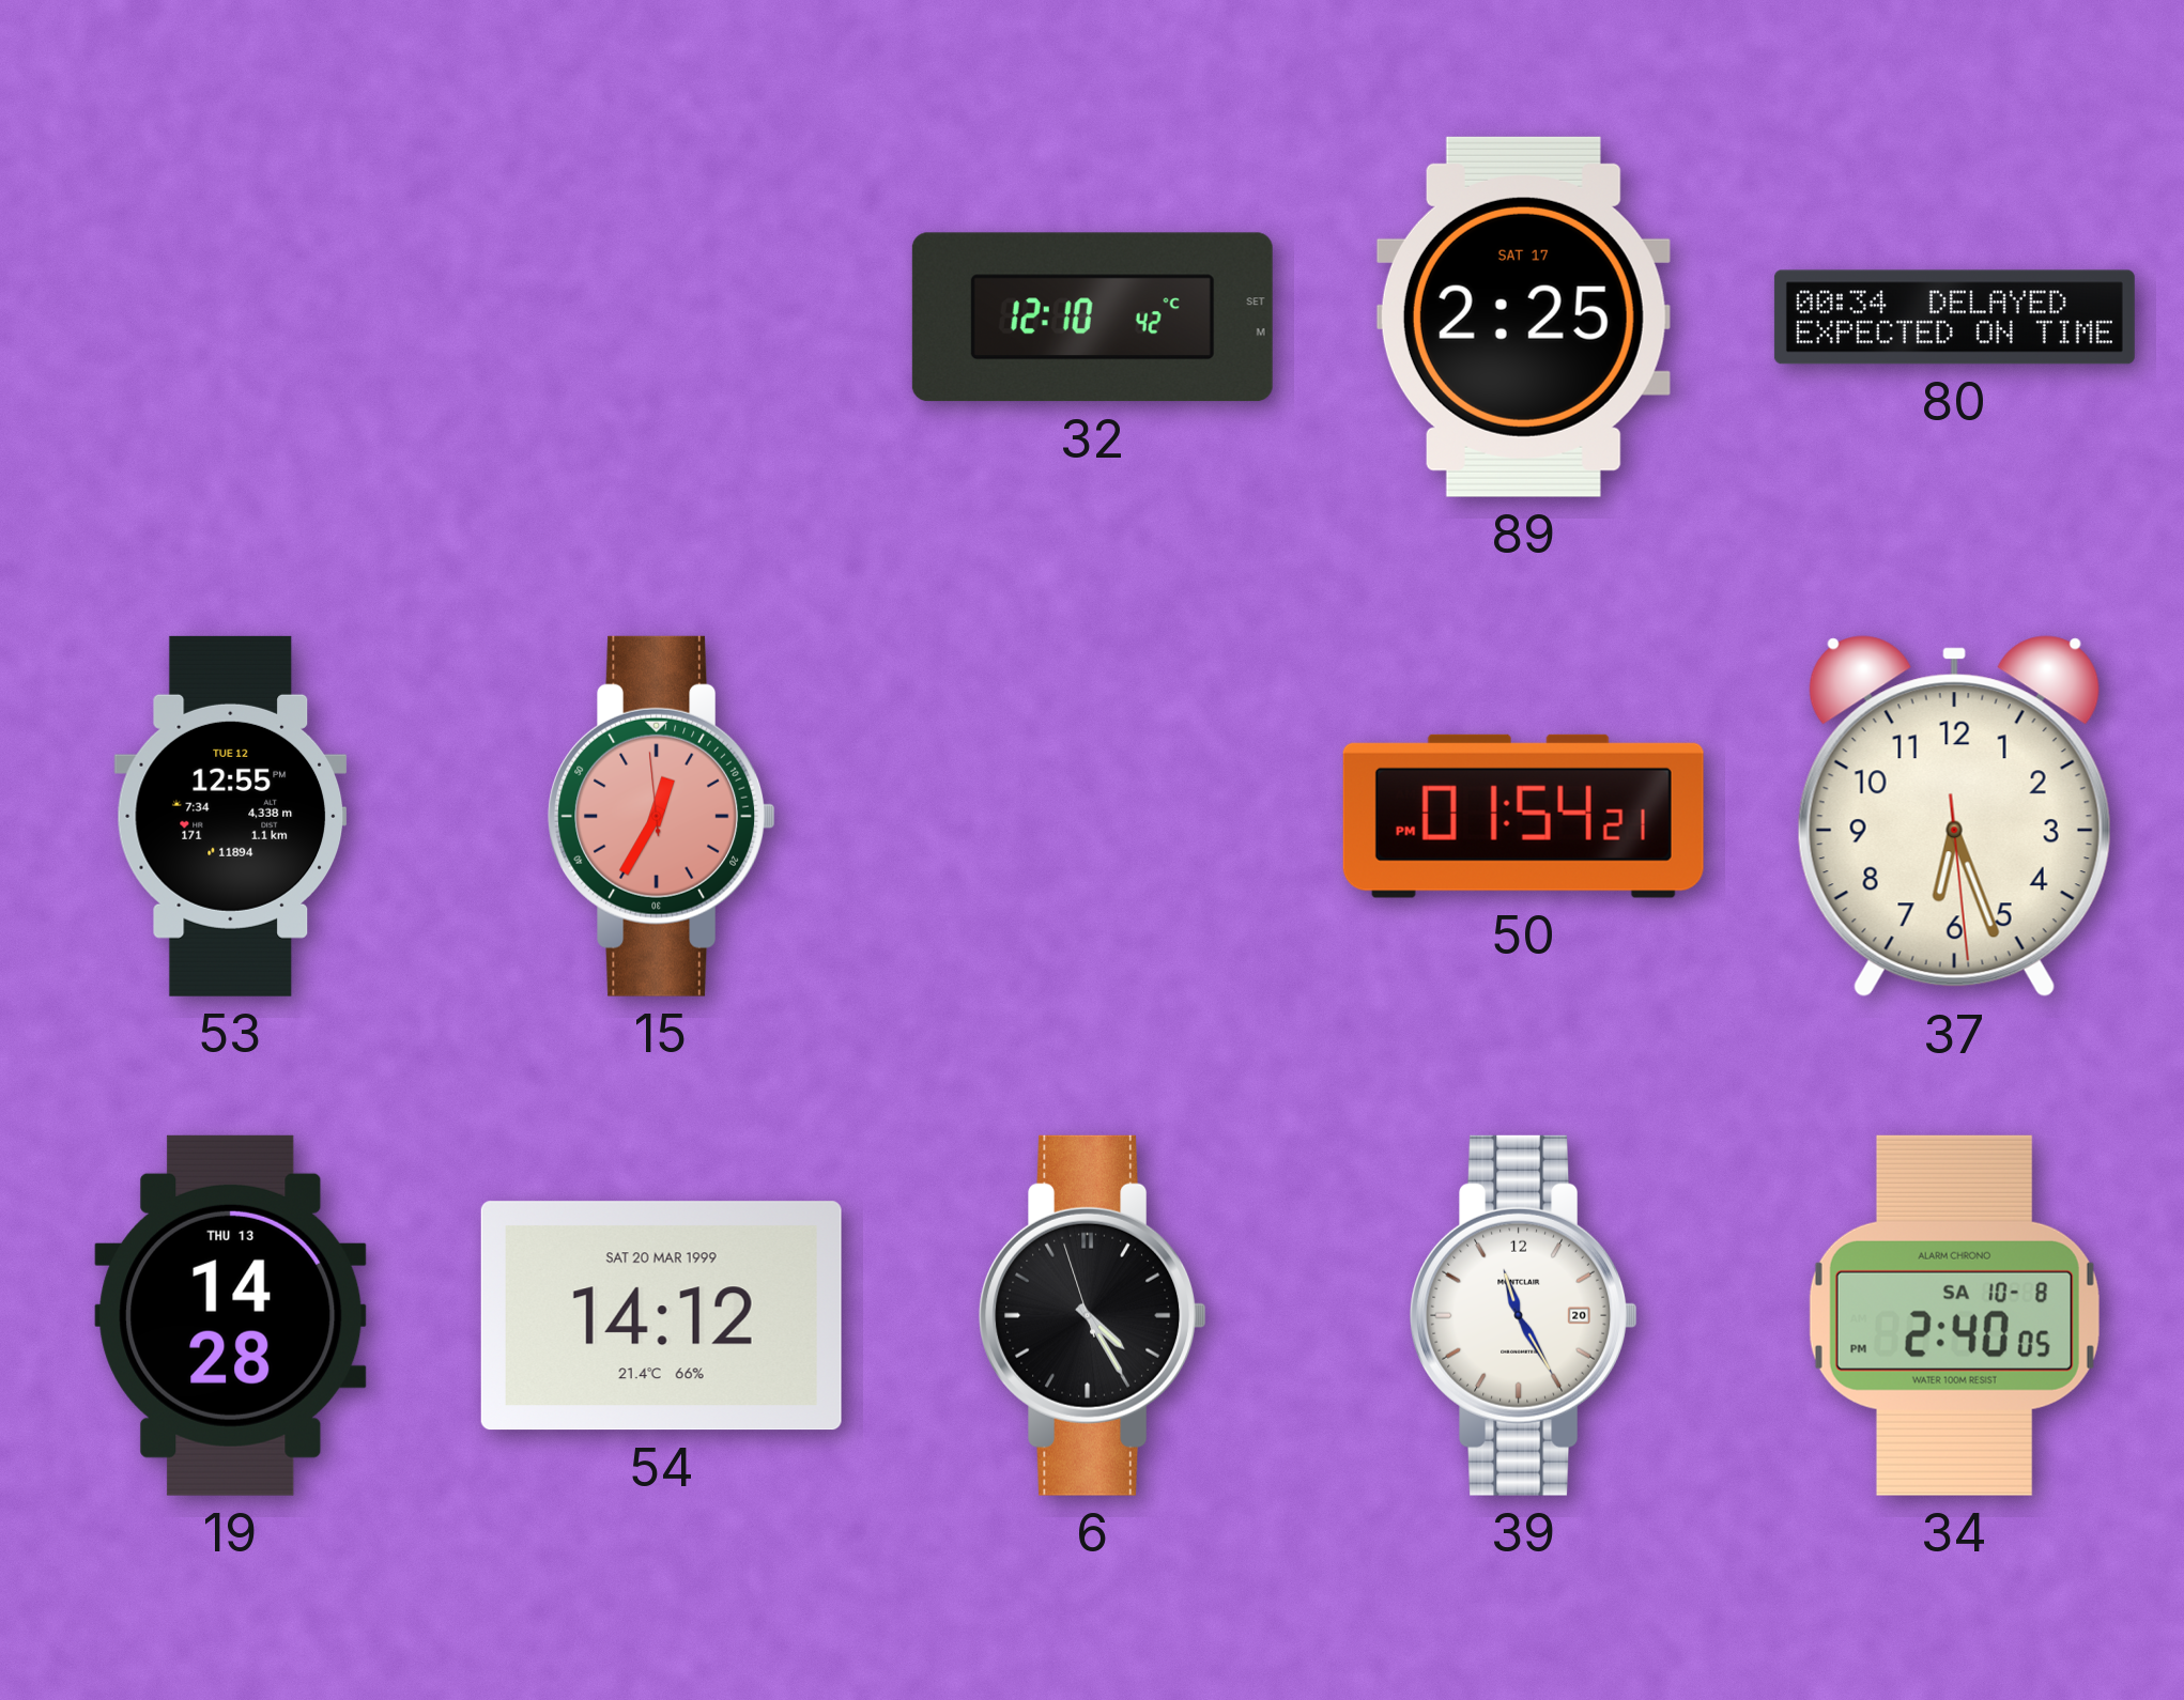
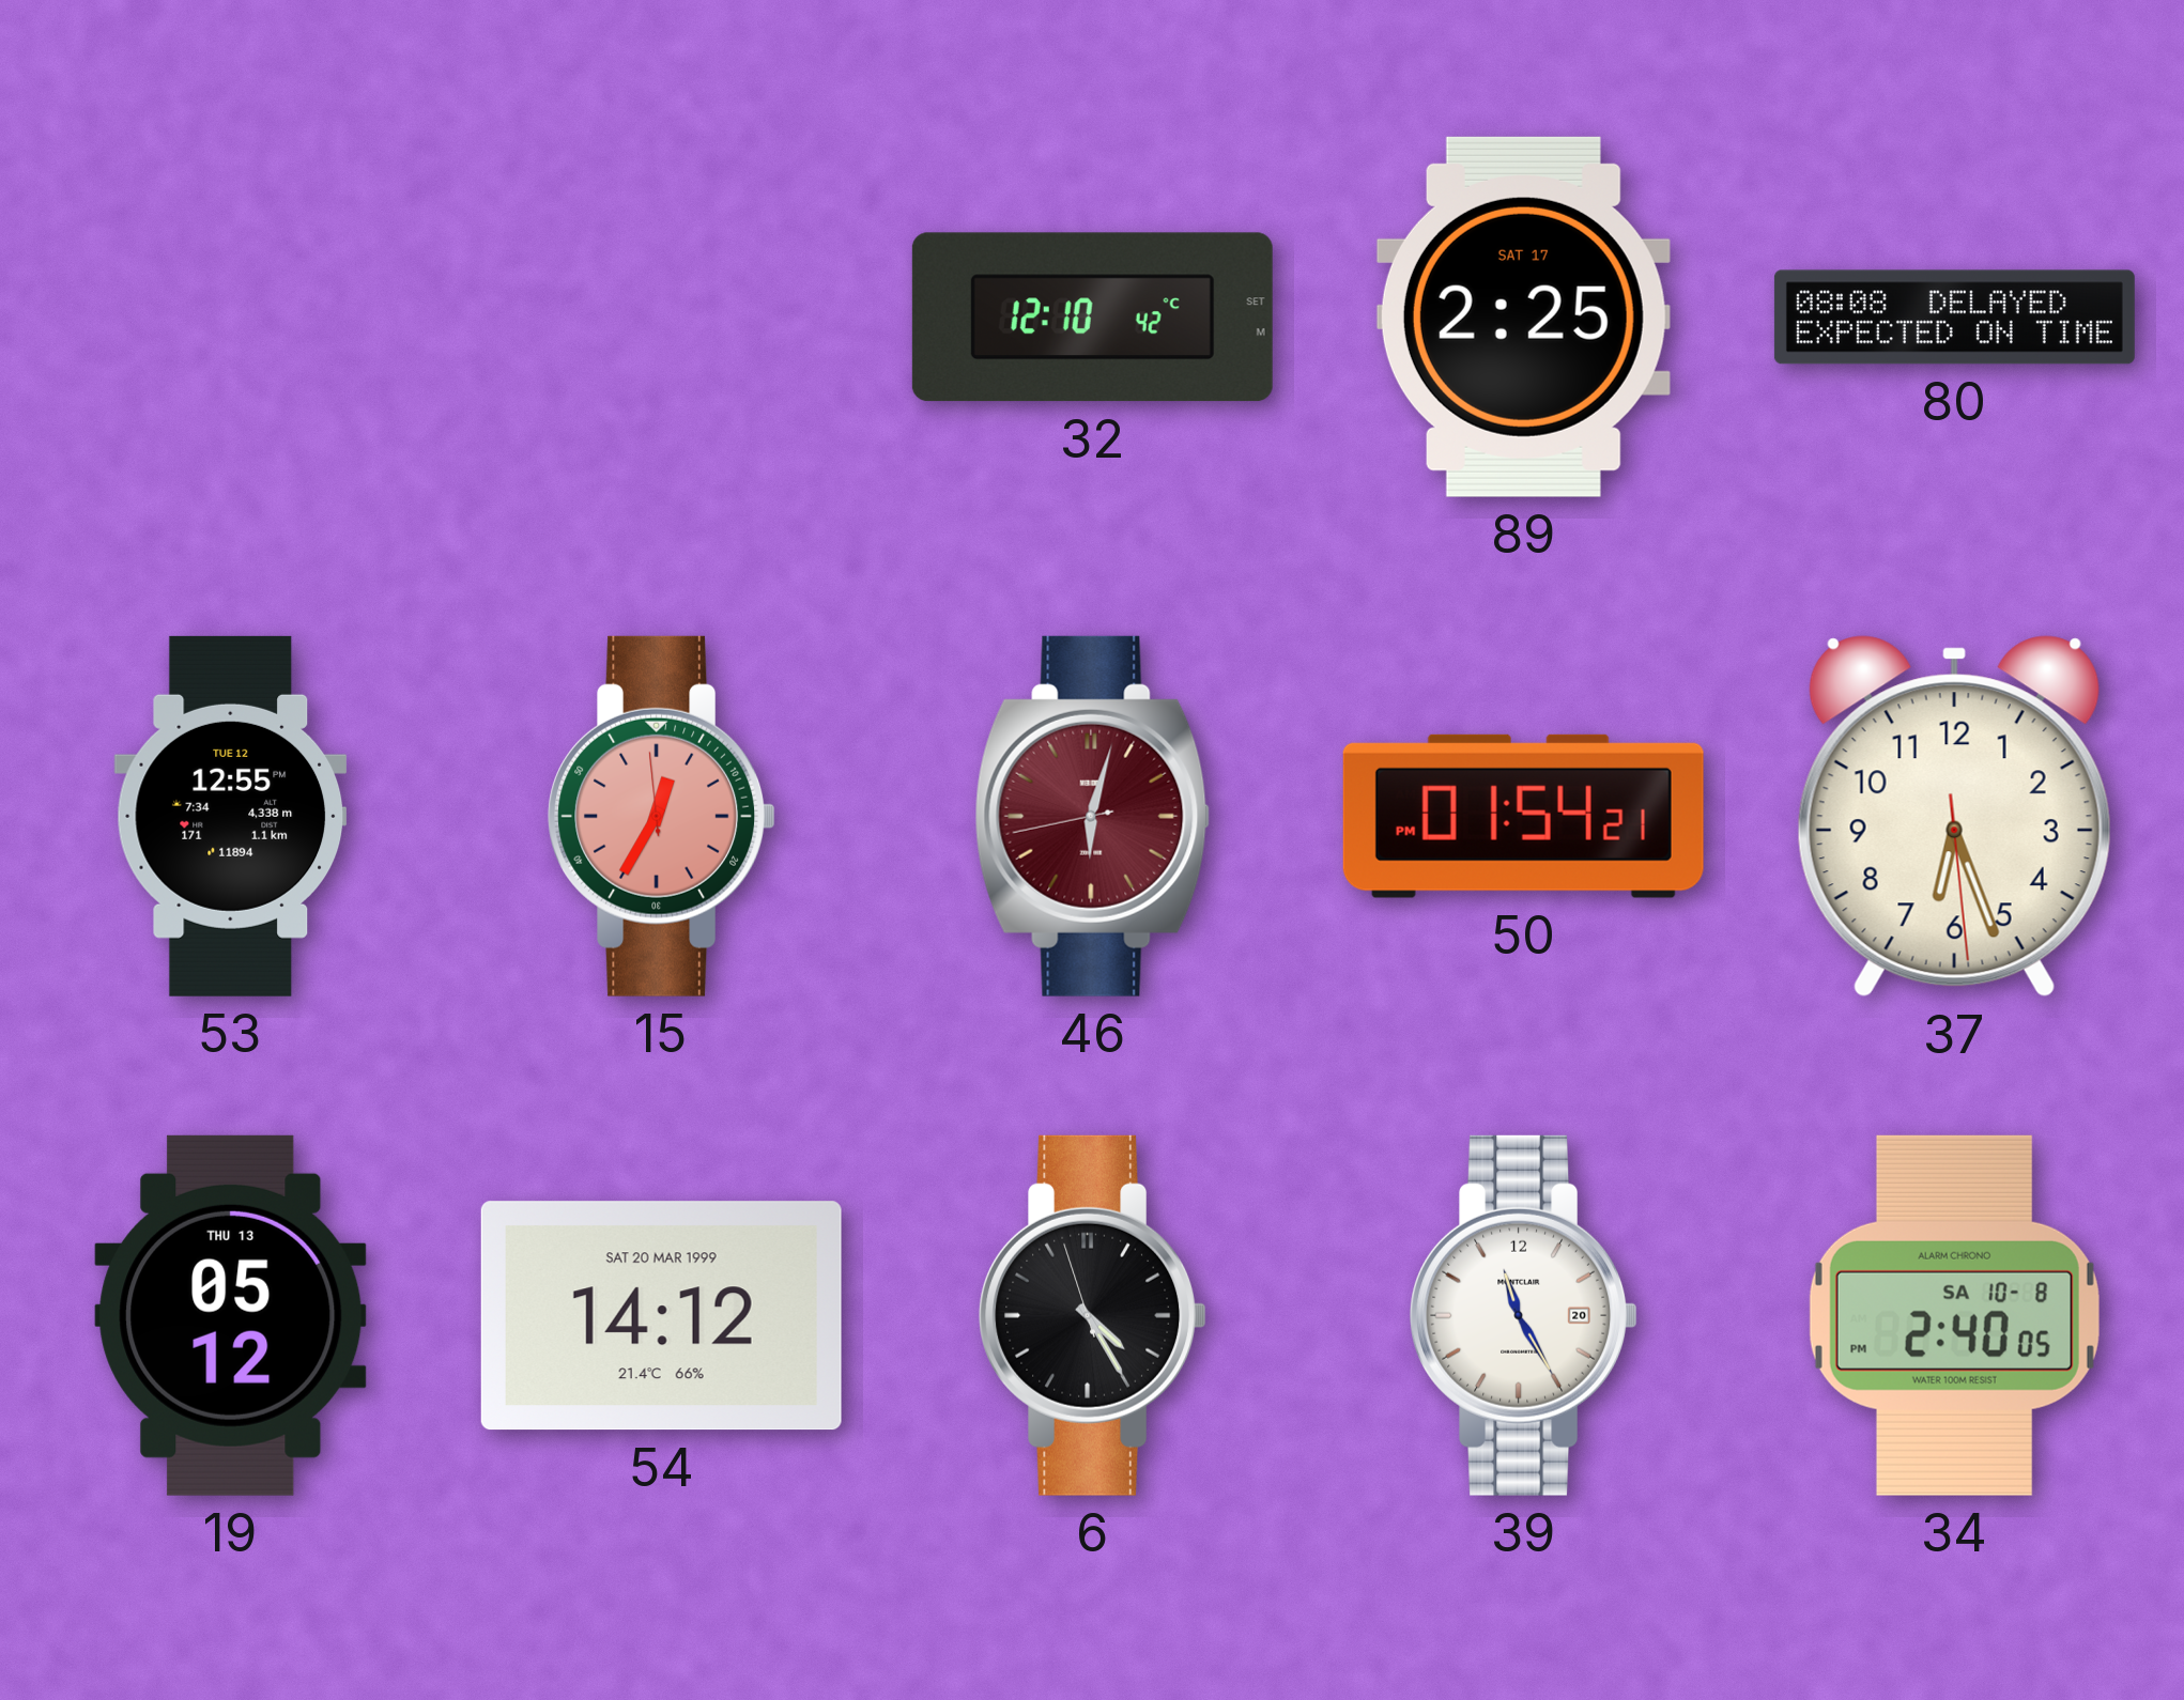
80: 00:34 -> 08:08
46: none -> 6:02
19: 14:28 -> 05:12
